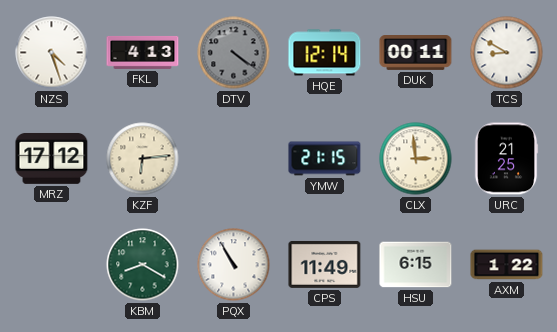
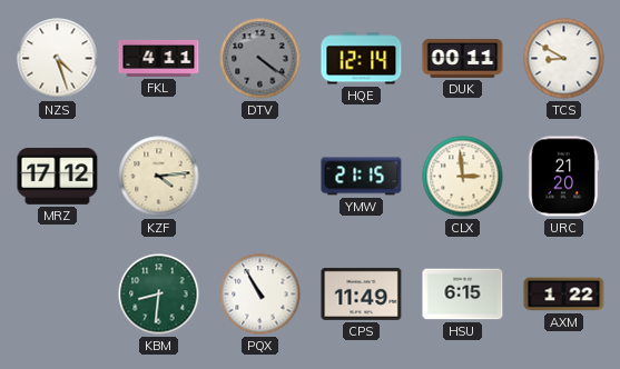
FKL: 4:13 -> 4:11
KZF: 6:14 -> 4:14
URC: 21:25 -> 21:20
KBM: 8:20 -> 8:31
